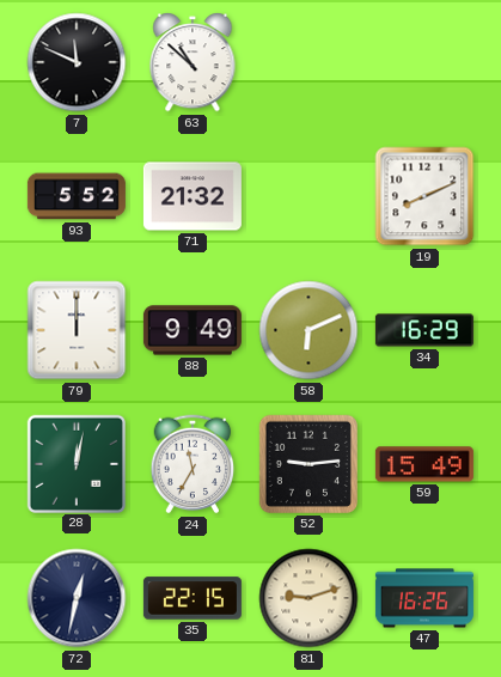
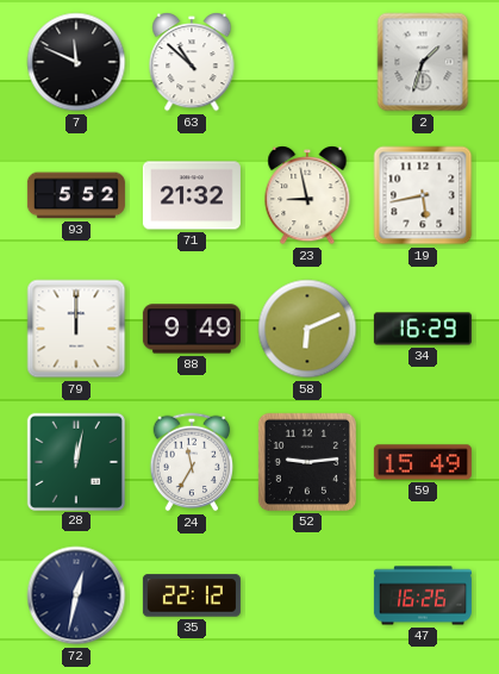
2: none -> 1:33
23: none -> 8:58
19: 8:11 -> 5:43
35: 22:15 -> 22:12
81: 9:12 -> none
